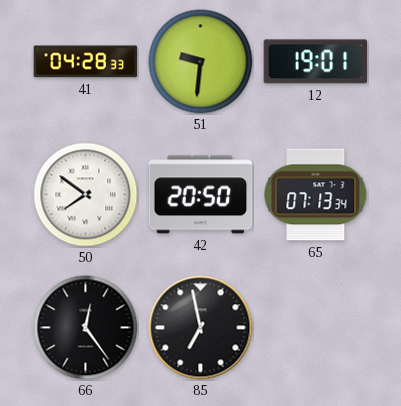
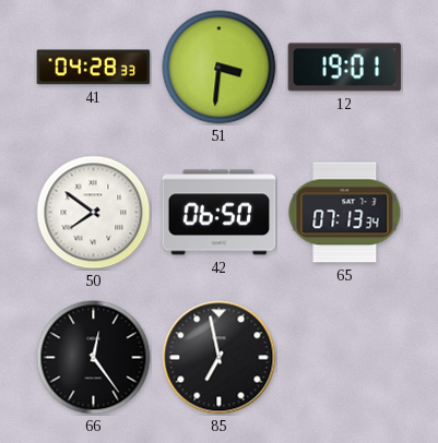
51: 9:31 -> 3:31
42: 20:50 -> 06:50
